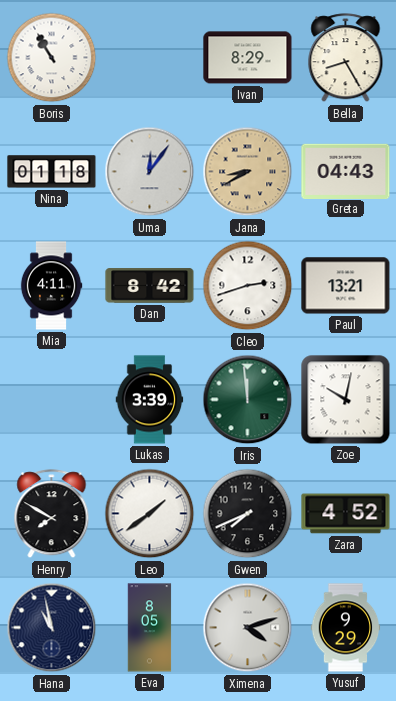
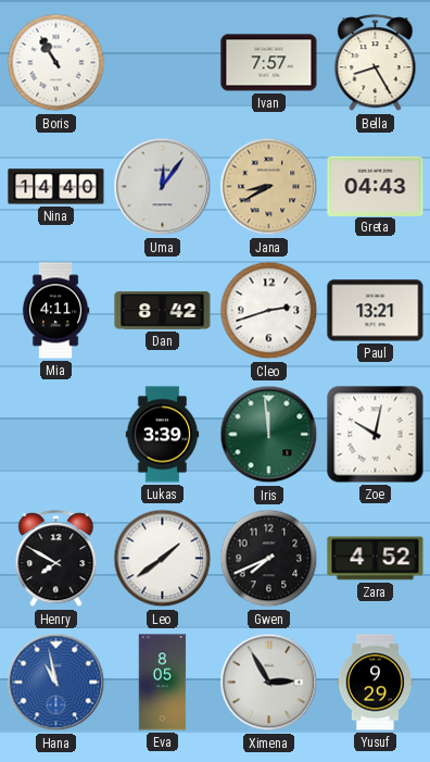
Ivan: 8:29 -> 7:57
Nina: 01:18 -> 14:40
Hana dial: navy -> blue
Ximena: 4:12 -> 2:55
